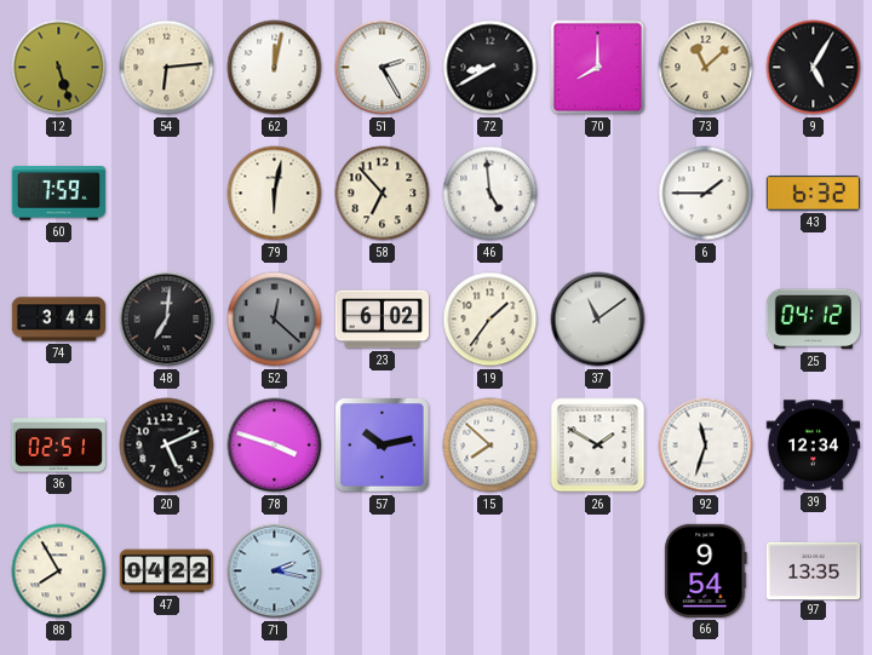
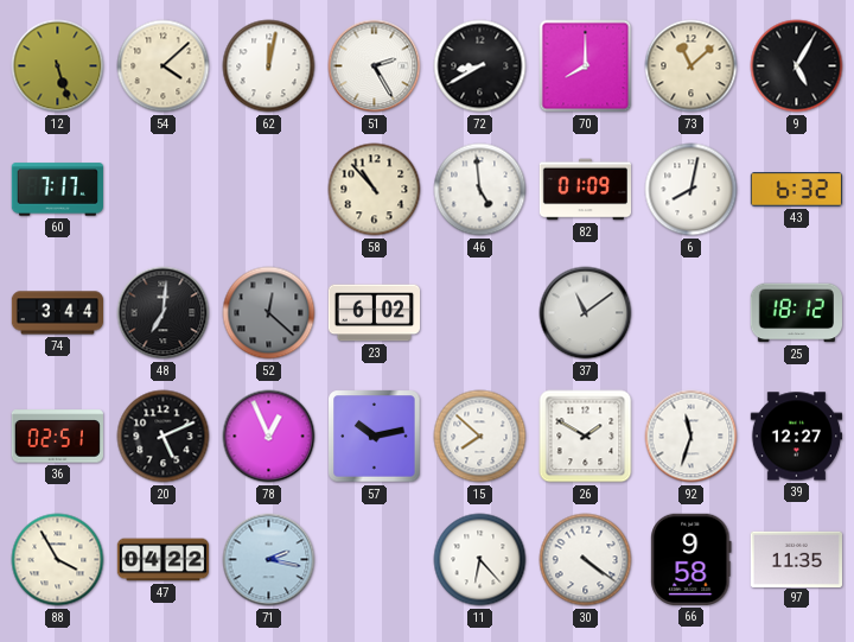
54: 6:14 -> 4:08
60: 7:59 -> 7:17
79: 6:02 -> none
58: 6:53 -> 10:53
82: none -> 01:09
6: 1:45 -> 8:02
19: 1:36 -> none
25: 04:12 -> 18:12
78: 3:48 -> 12:56
39: 12:34 -> 12:27
88: 7:55 -> 3:55
11: none -> 6:23
30: none -> 4:21
66: 9:54 -> 9:58
97: 13:35 -> 11:35
